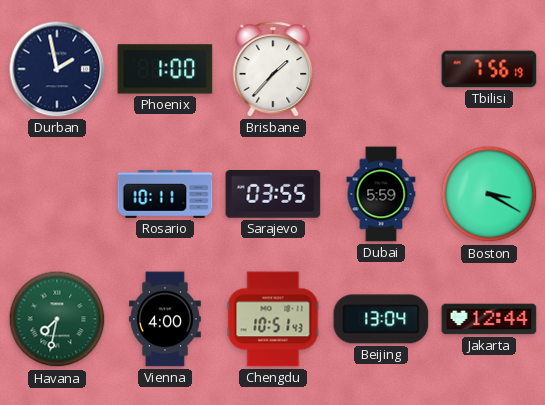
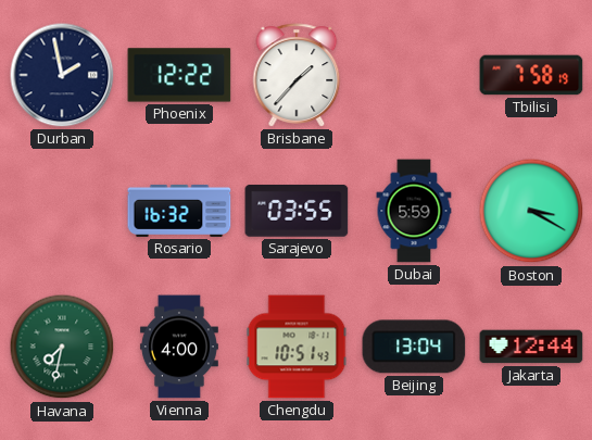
Phoenix: 1:00 -> 12:22
Tbilisi: 7:56 -> 7:58
Rosario: 10:11 -> 16:32
